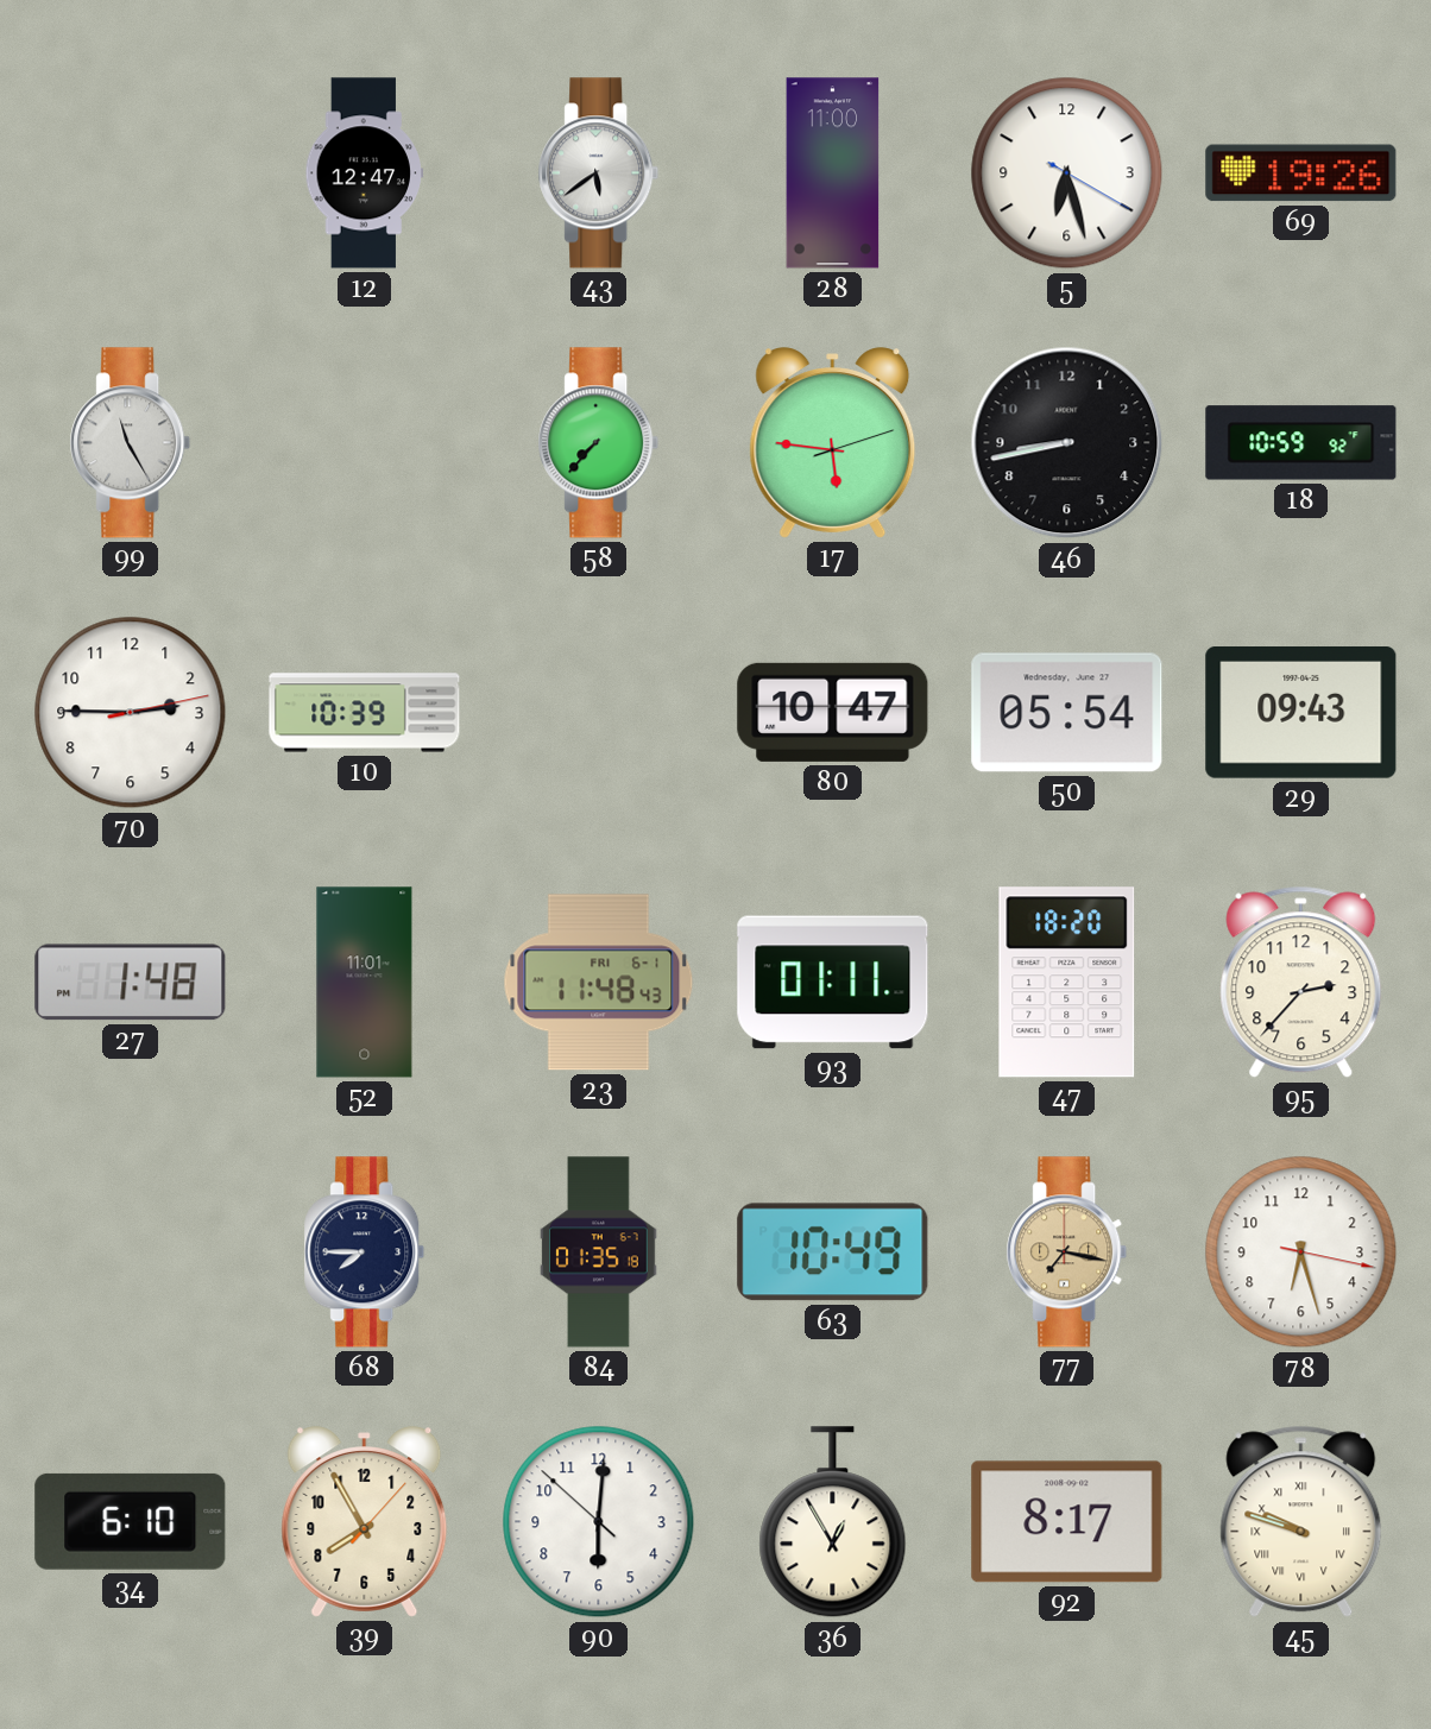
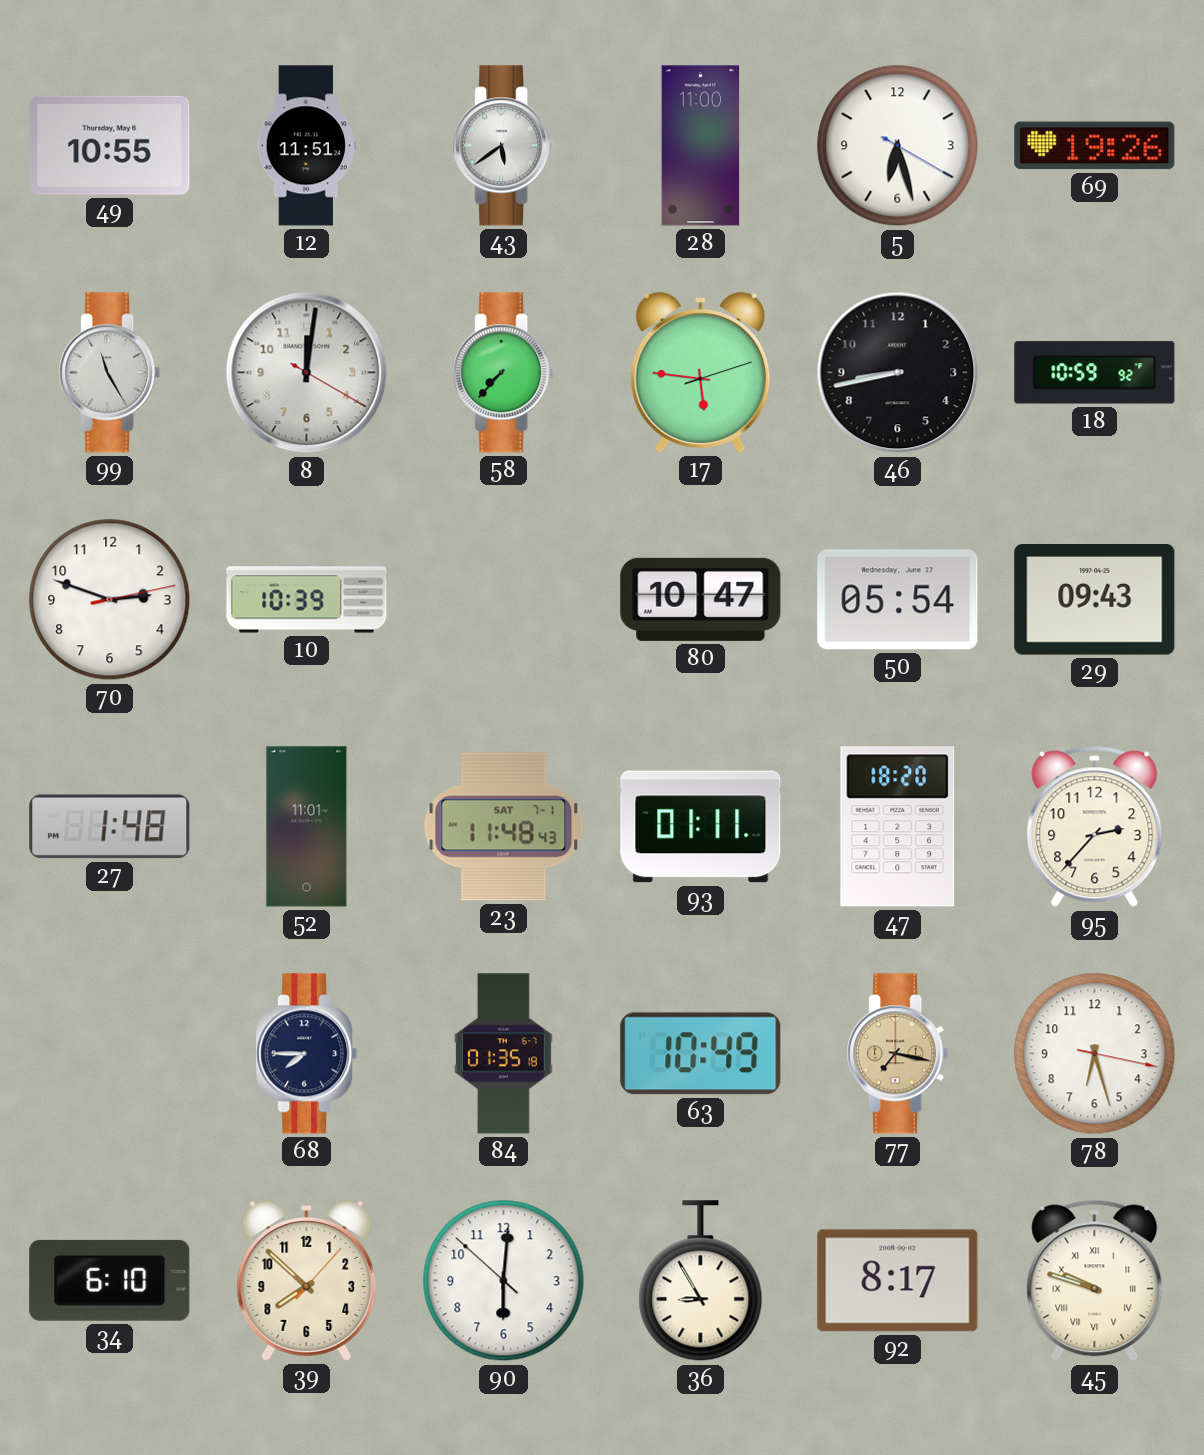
49: none -> 10:55
12: 12:47 -> 11:51
8: none -> 12:01
70: 2:45 -> 2:48
23 date: FRI 6-1 -> SAT 7-1
39: 7:55 -> 7:52
36: 12:55 -> 8:55
